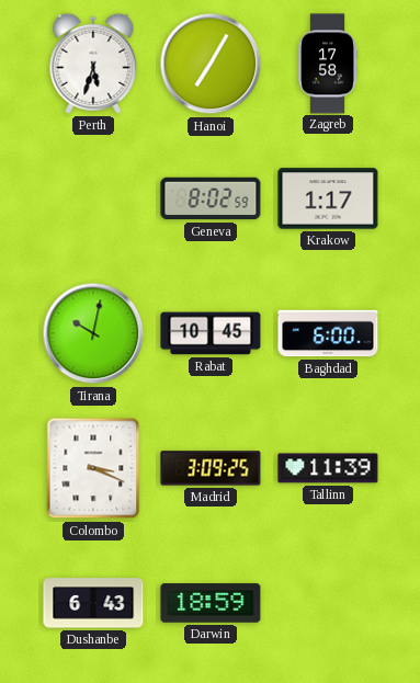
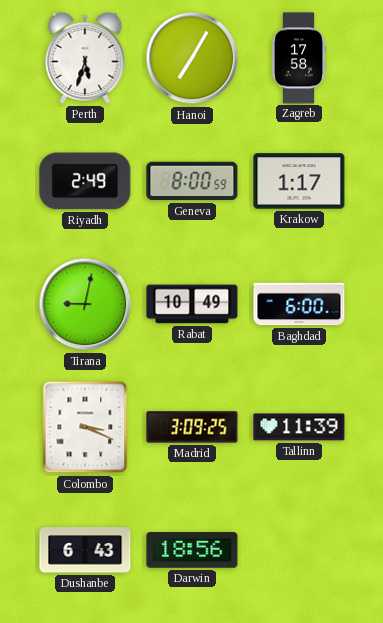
Riyadh: none -> 2:49
Geneva: 8:02 -> 8:00
Tirana: 10:02 -> 9:02
Rabat: 10:45 -> 10:49
Darwin: 18:59 -> 18:56
